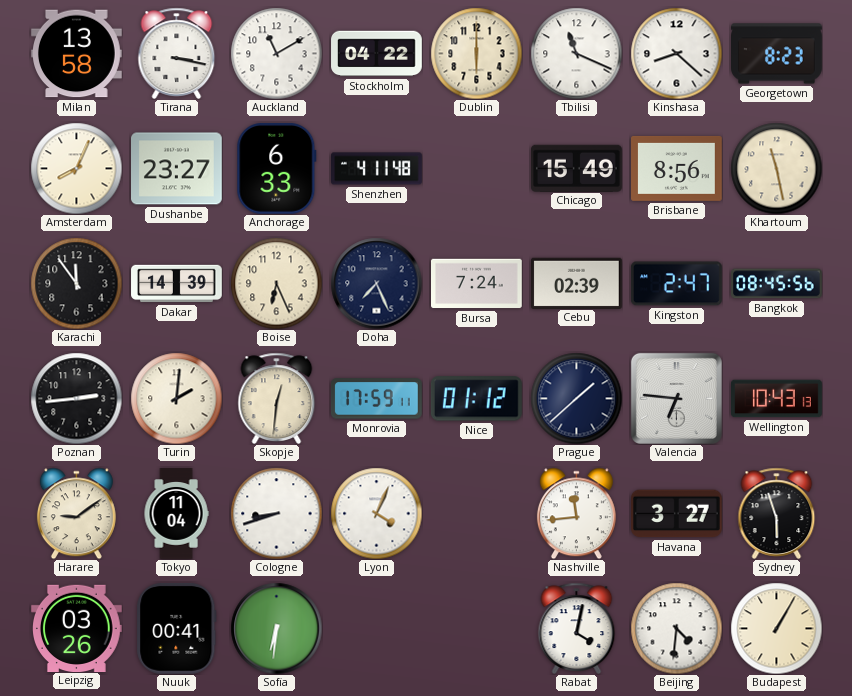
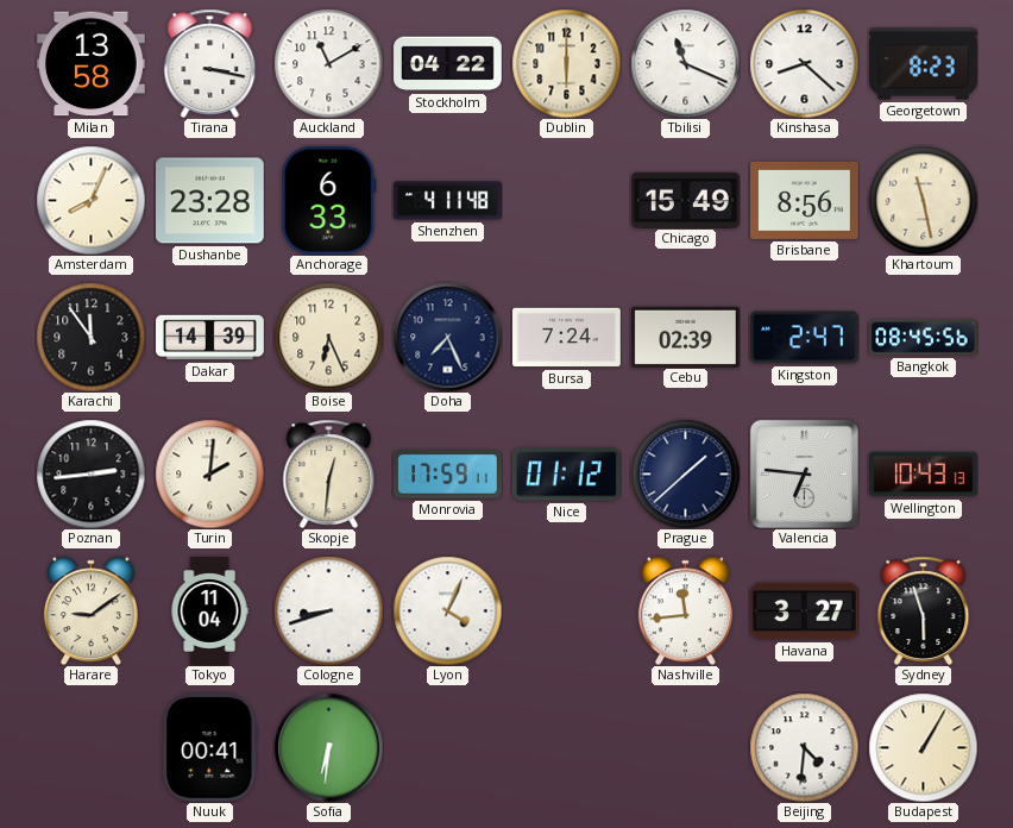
Dushanbe: 23:27 -> 23:28
Leipzig: 03:26 -> none
Rabat: 4:02 -> none
